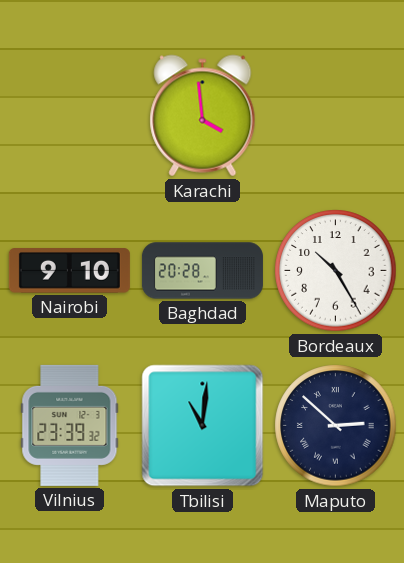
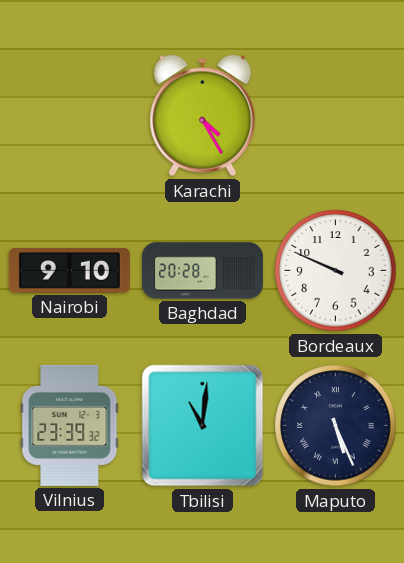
Karachi: 3:59 -> 4:25
Bordeaux: 10:25 -> 9:49
Maputo: 2:52 -> 5:26
